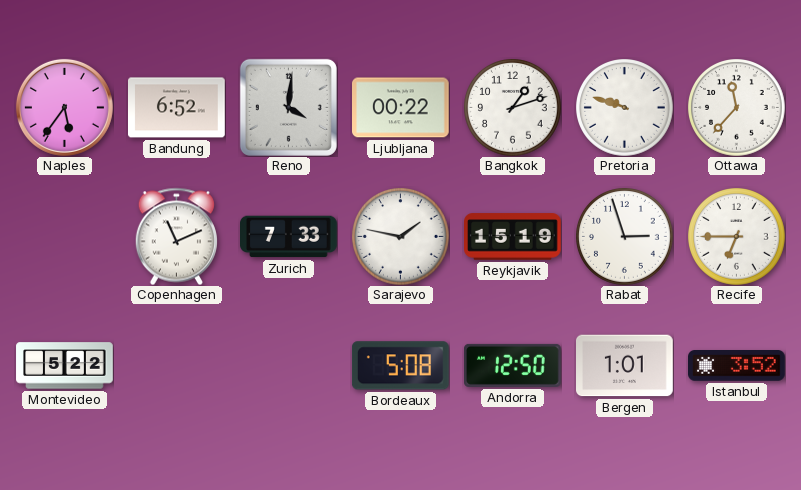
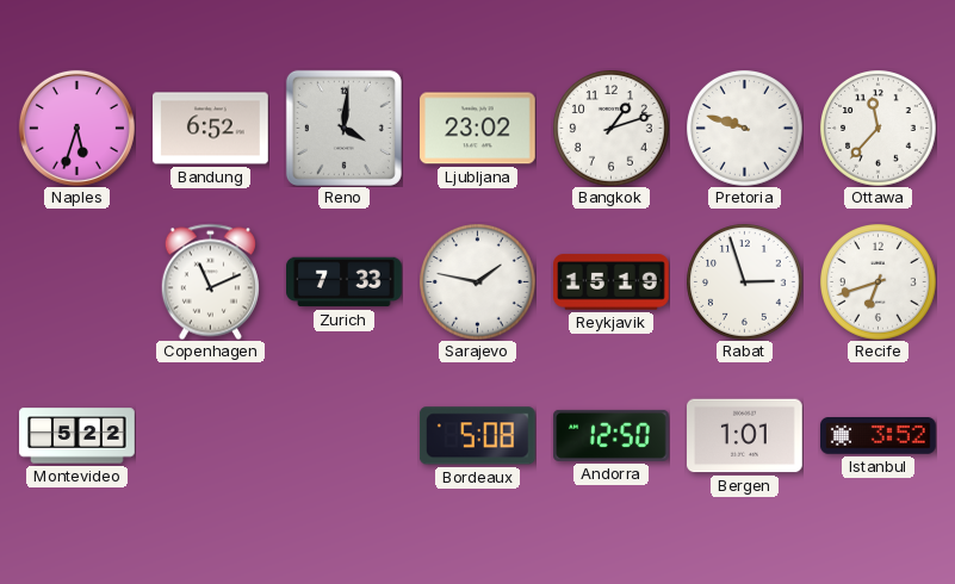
Naples: 5:36 -> 5:33
Ljubljana: 00:22 -> 23:02
Recife: 6:45 -> 6:42
